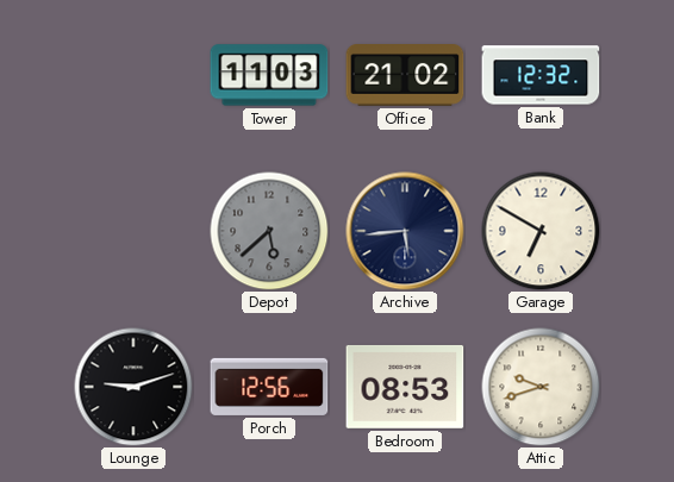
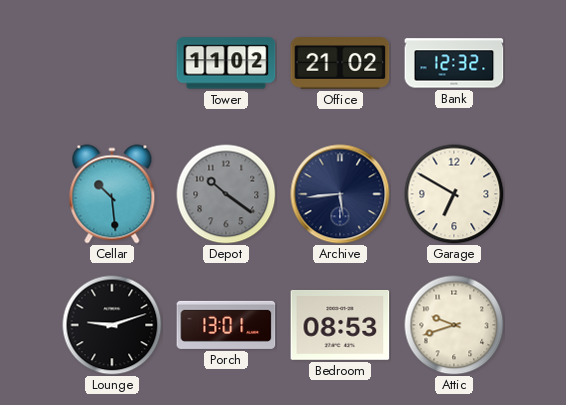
Tower: 11:03 -> 11:02
Cellar: none -> 10:29
Depot: 5:38 -> 10:21
Porch: 12:56 -> 13:01
